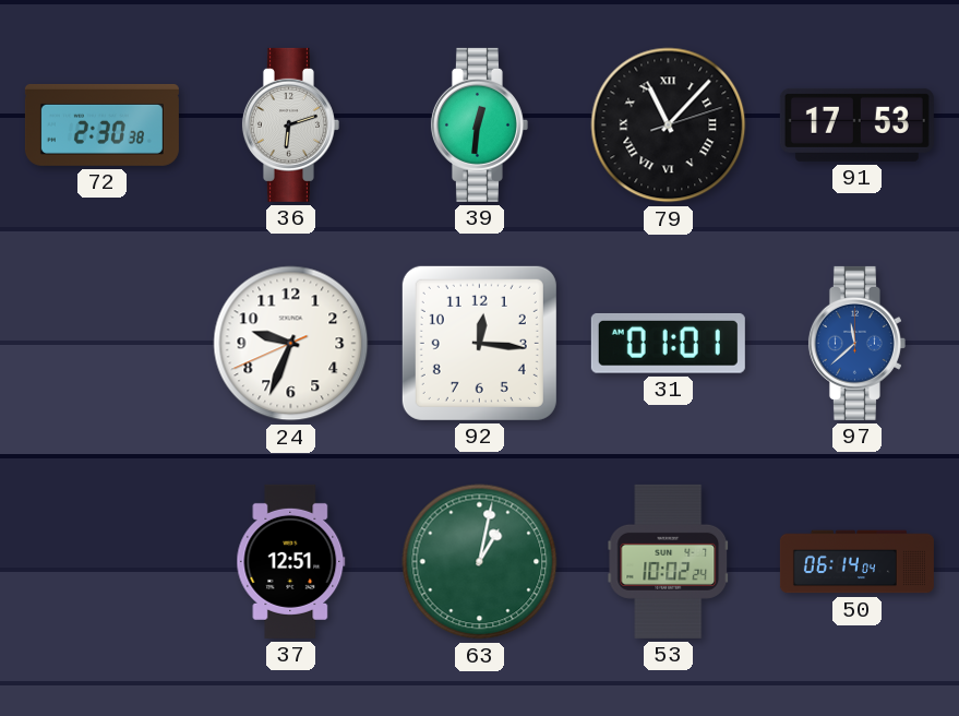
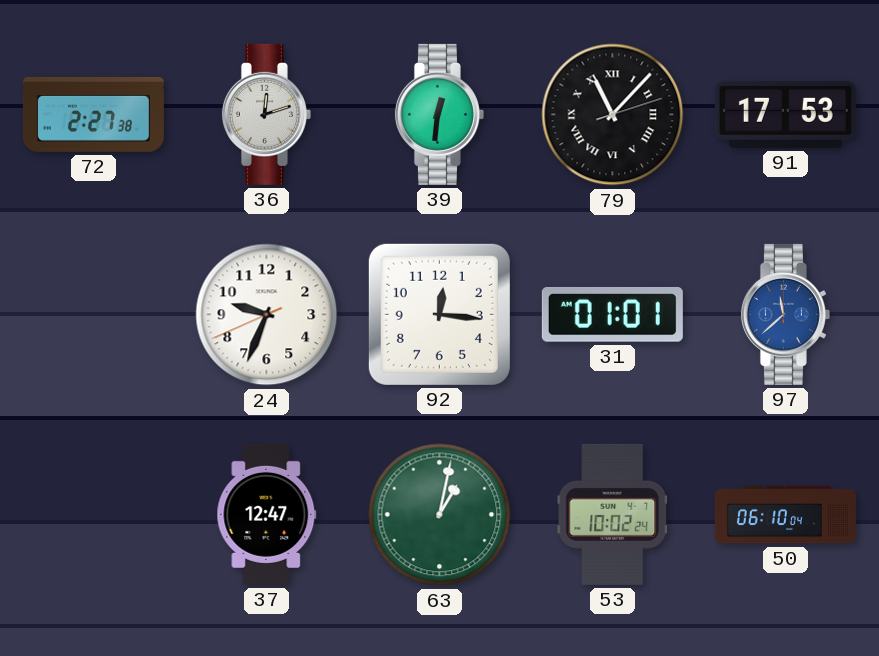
72: 2:30 -> 2:27
36: 6:12 -> 12:12
37: 12:51 -> 12:47
50: 06:14 -> 06:10
